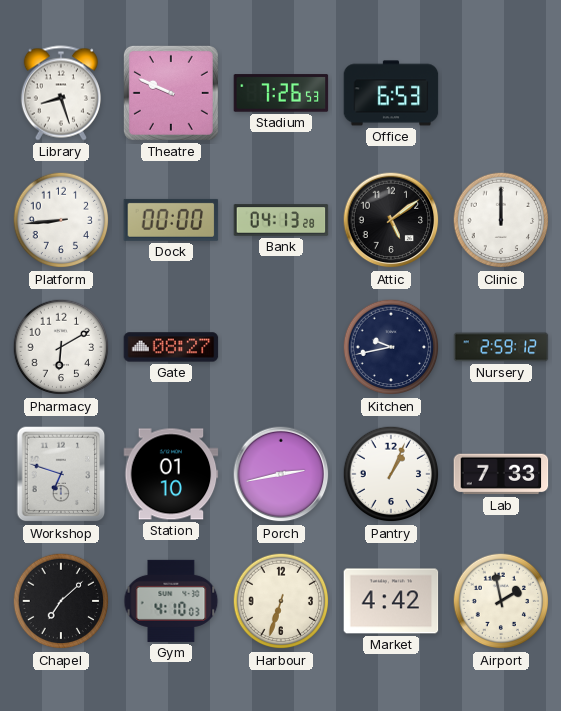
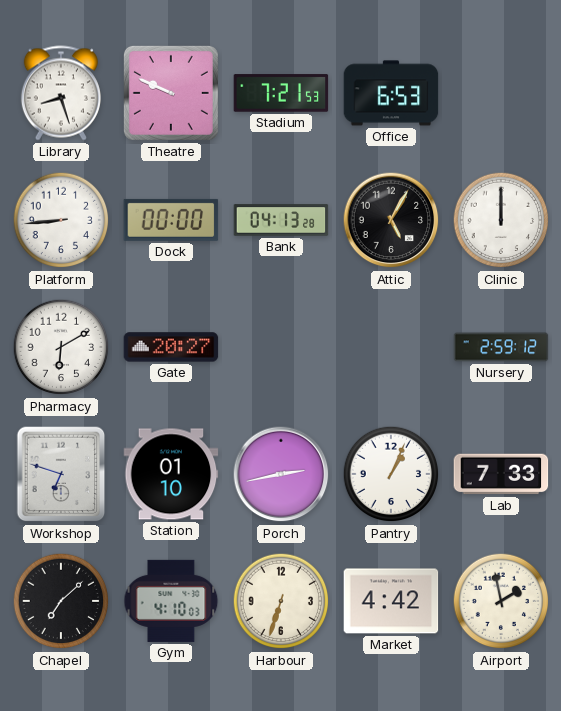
Stadium: 7:26 -> 7:21
Attic: 5:09 -> 5:05
Gate: 08:27 -> 20:27
Kitchen: 9:43 -> none
